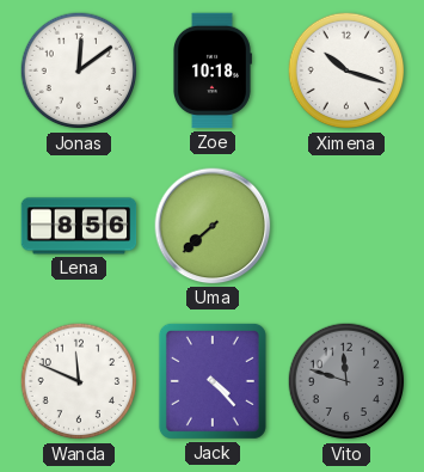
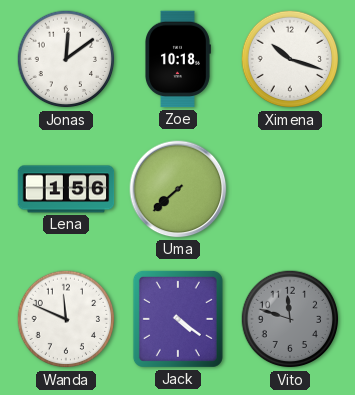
Lena: 8:56 -> 1:56
Jack: 4:23 -> 4:21
